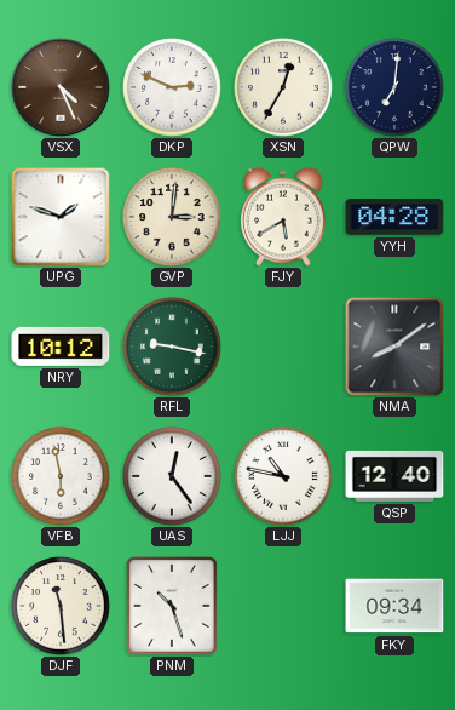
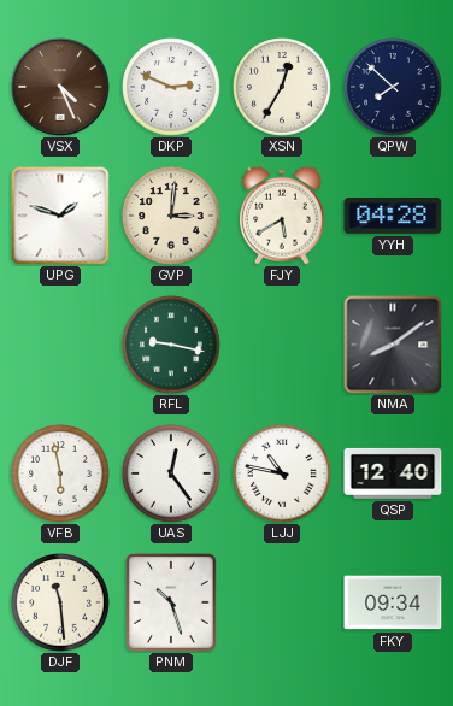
QPW: 7:01 -> 7:52
NRY: 10:12 -> none
